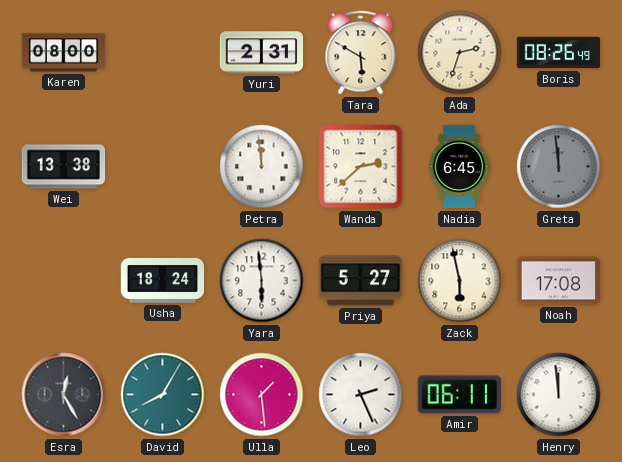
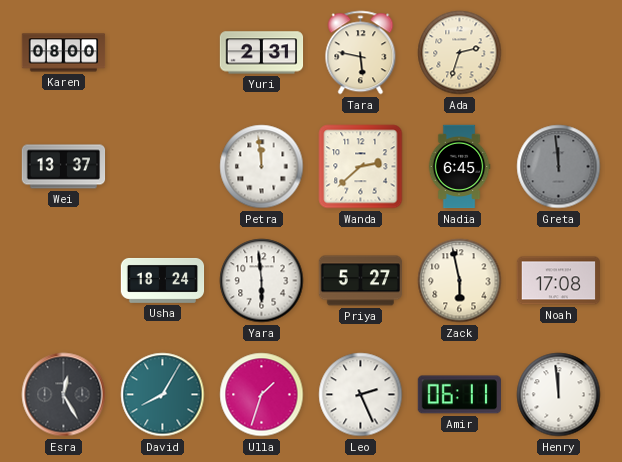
Tara: 5:50 -> 5:47
Boris: 08:26 -> none
Wei: 13:38 -> 13:37
Ulla: 1:29 -> 1:33
